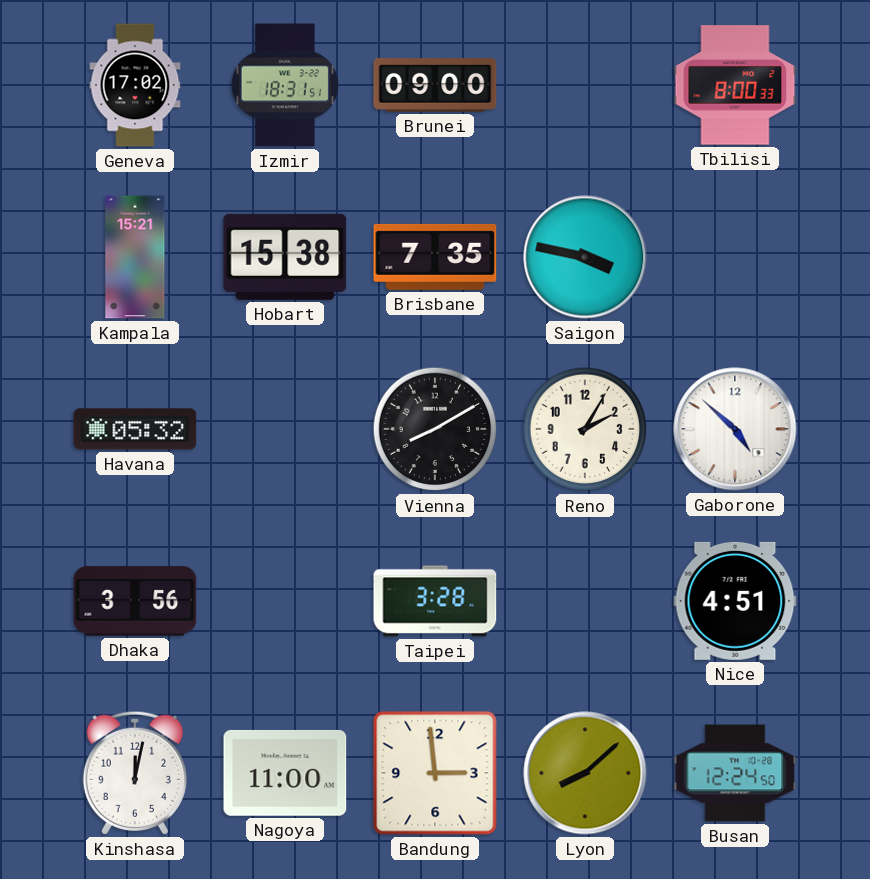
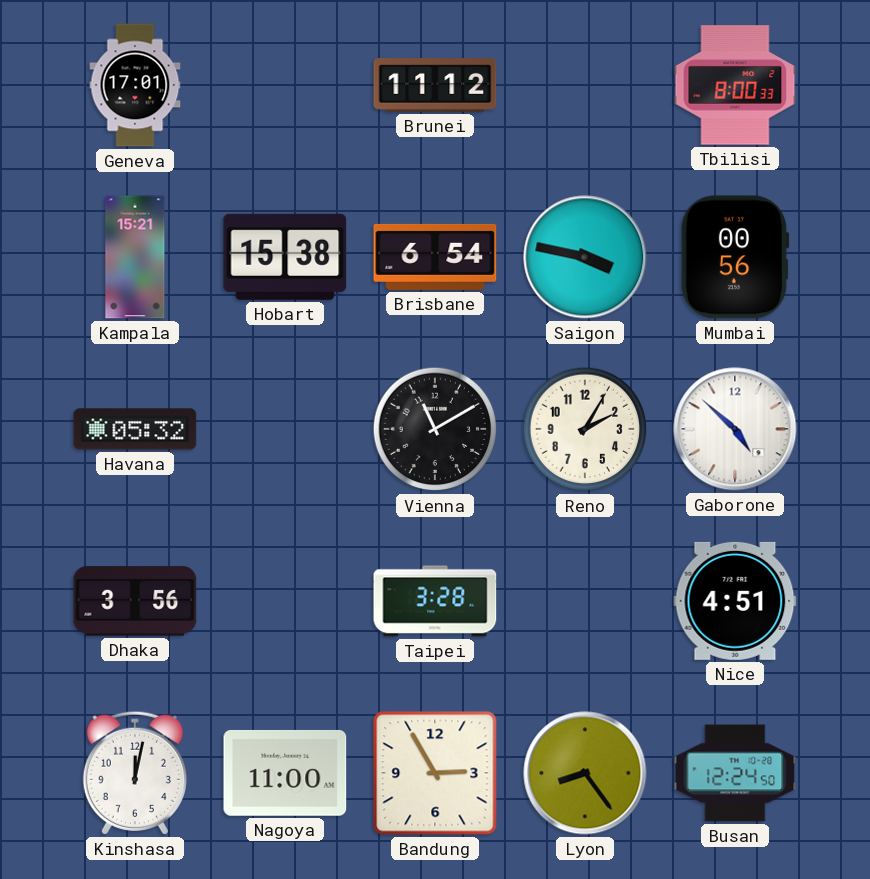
Geneva: 17:02 -> 17:01
Izmir: 18:31 -> none
Brunei: 09:00 -> 11:12
Brisbane: 7:35 -> 6:54
Mumbai: none -> 00:56
Vienna: 8:10 -> 11:10
Bandung: 2:59 -> 2:55
Lyon: 8:08 -> 8:24
